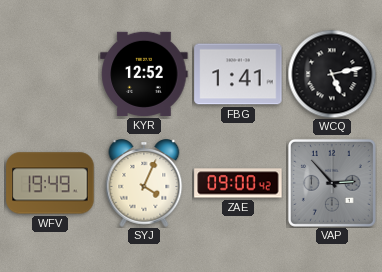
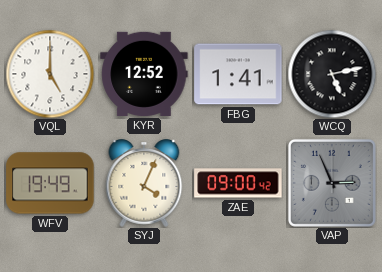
VQL: none -> 5:00
VAP: 2:53 -> 2:56
